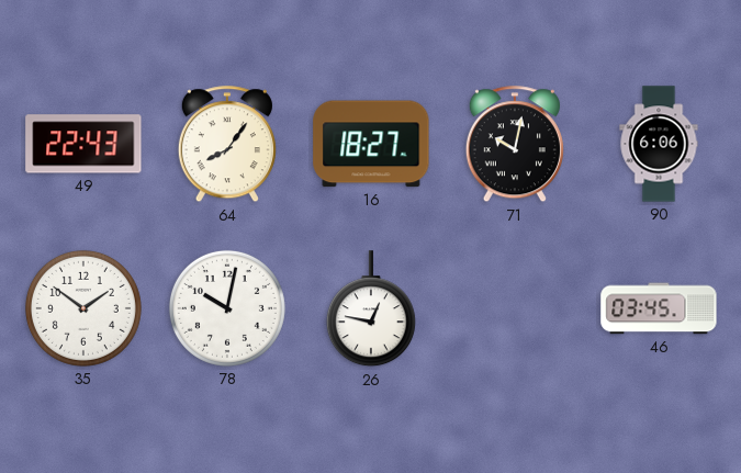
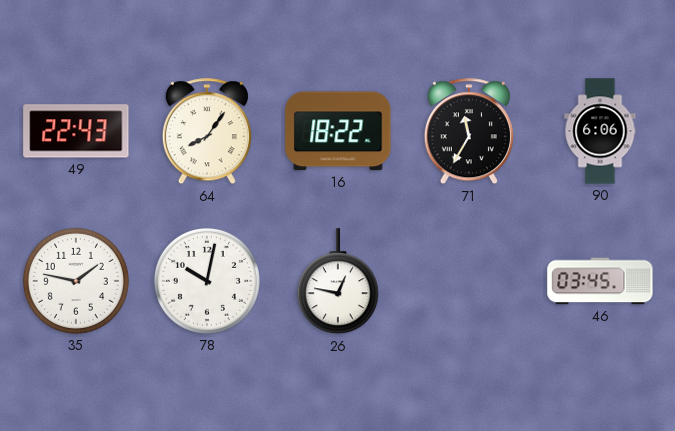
16: 18:27 -> 18:22
71: 10:02 -> 11:35
35: 1:51 -> 1:47
